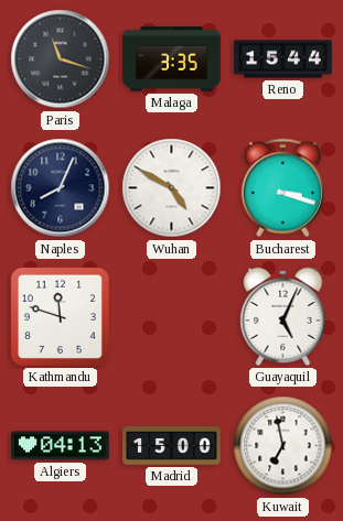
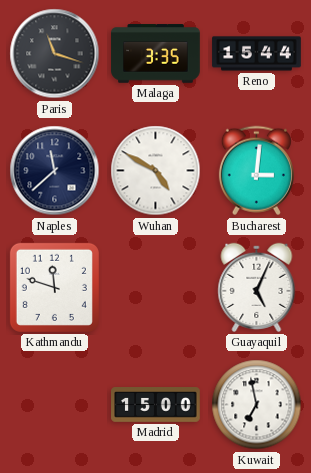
Naples: 8:04 -> 11:38
Bucharest: 3:18 -> 3:01
Algiers: 04:13 -> none
